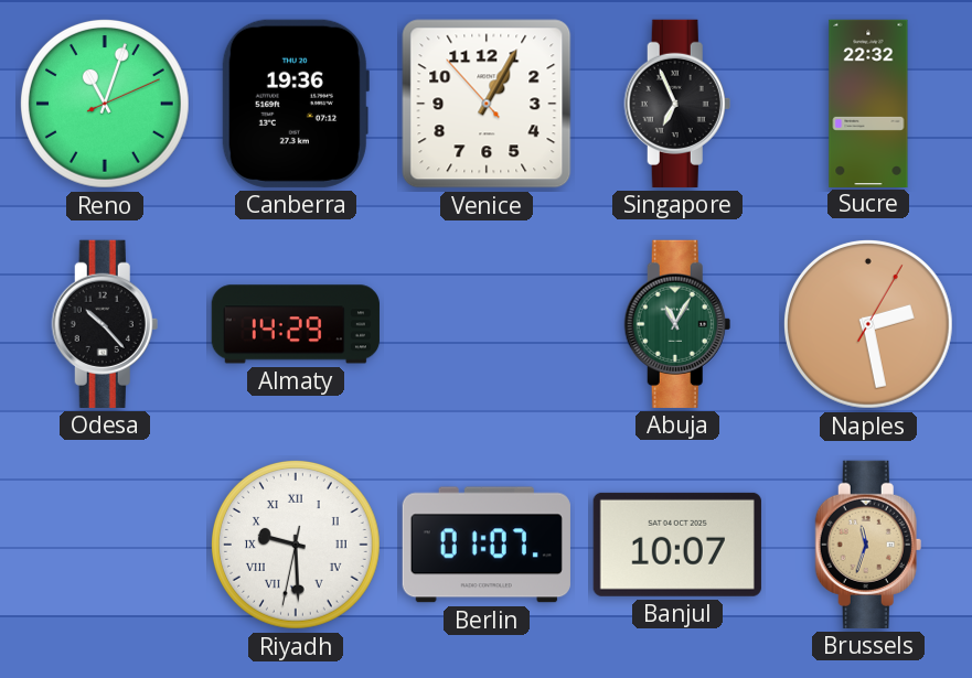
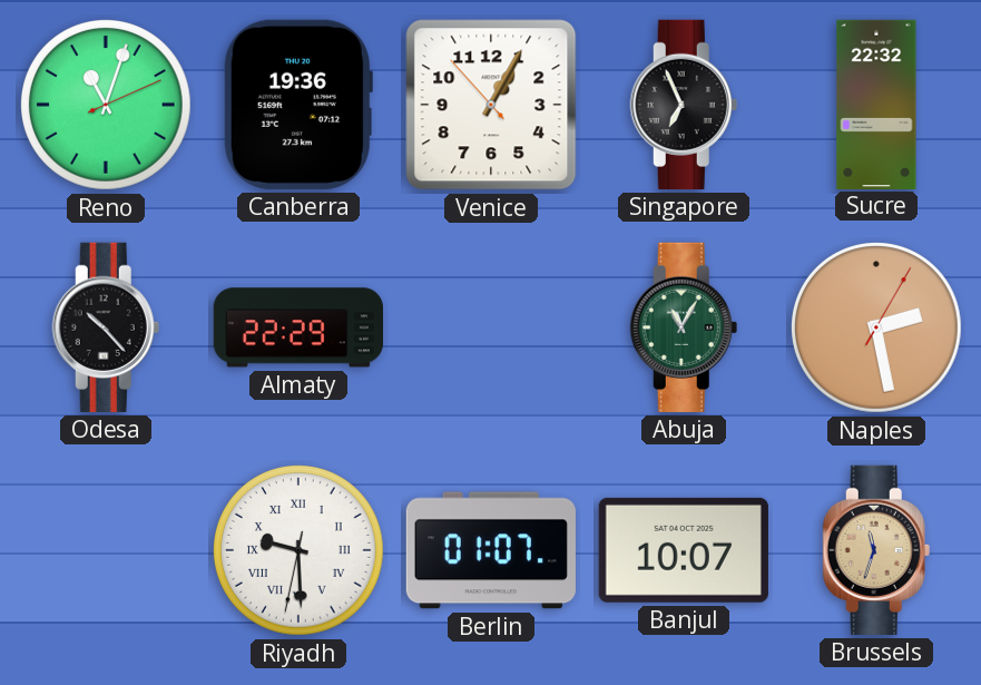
Almaty: 14:29 -> 22:29
